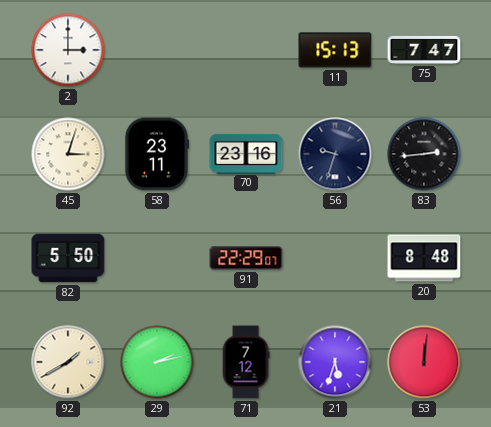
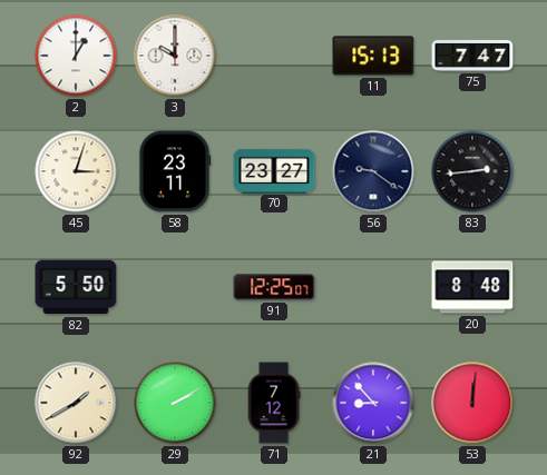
2: 3:00 -> 1:00
3: none -> 10:00
70: 23:16 -> 23:27
56: 9:33 -> 9:21
91: 22:29 -> 12:25
29: 2:13 -> 2:10
21: 5:33 -> 8:53
